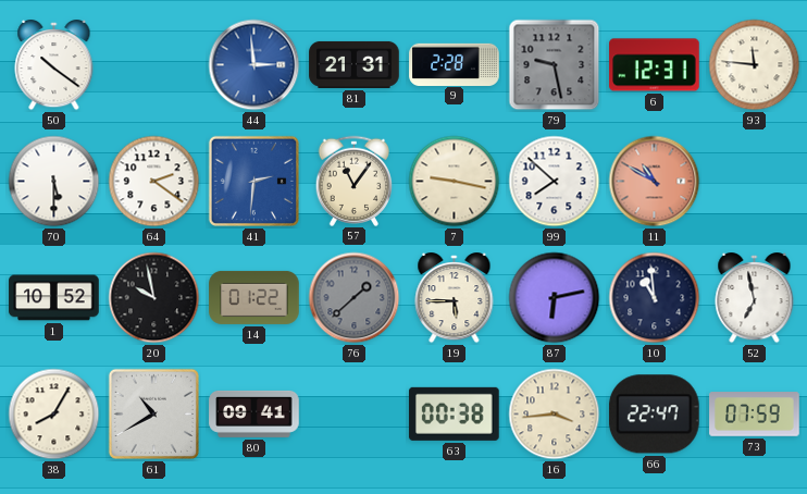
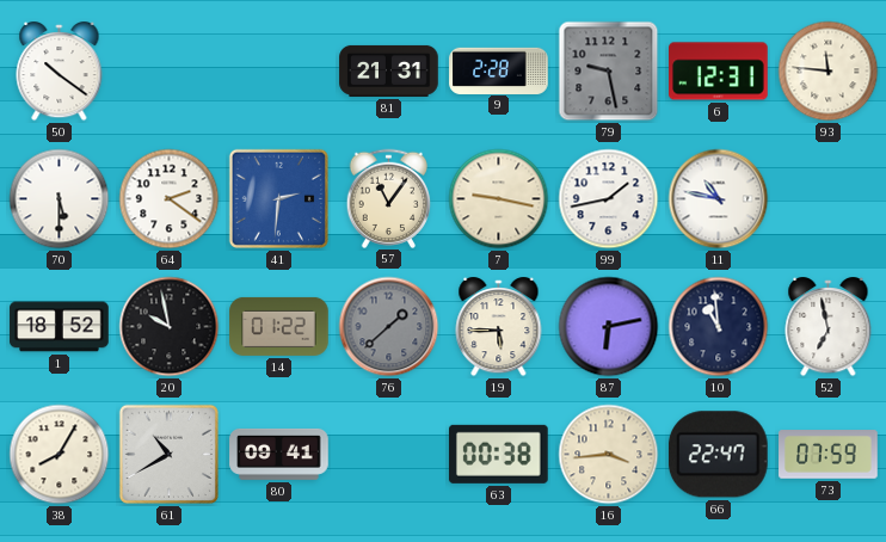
44: 2:59 -> none
99: 7:52 -> 1:43
11: 10:50 -> 10:47
11 dial: salmon -> white
1: 10:52 -> 18:52
